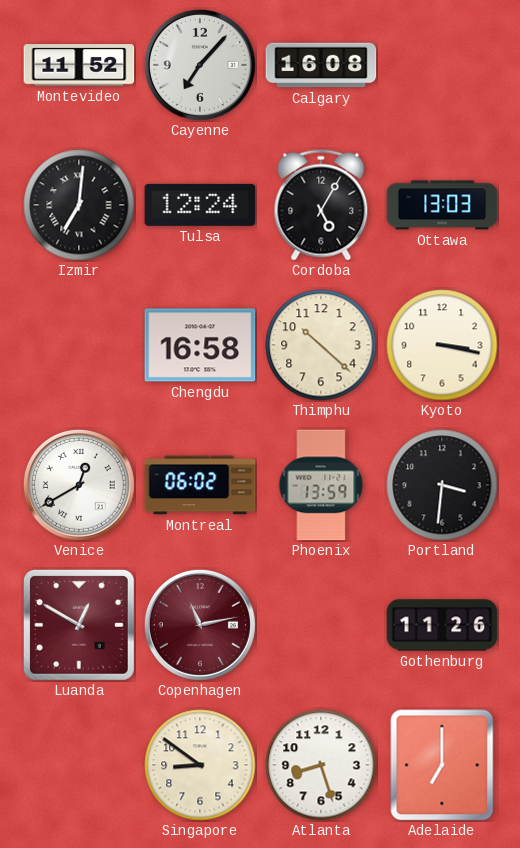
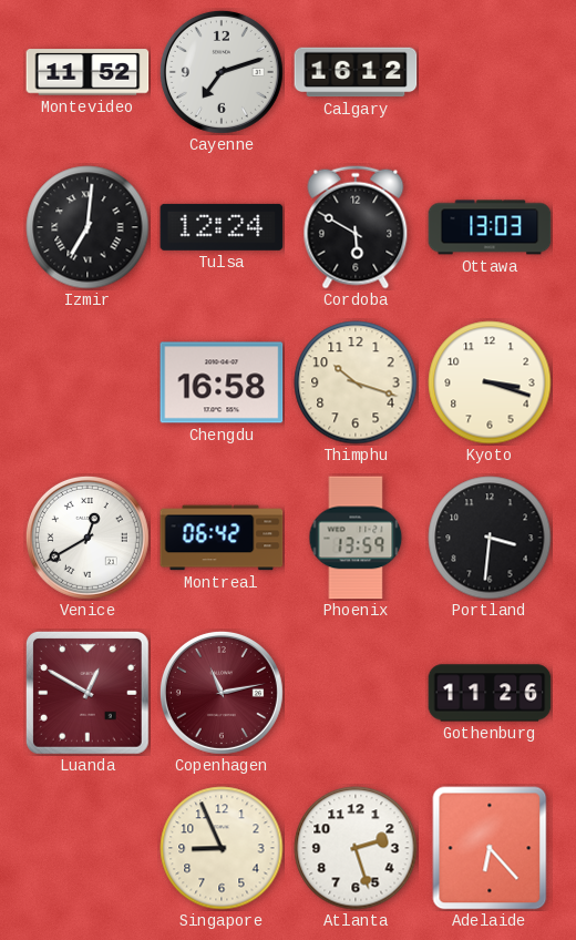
Cayenne: 7:07 -> 7:12
Calgary: 16:08 -> 16:12
Cordoba: 5:05 -> 5:50
Thimphu: 10:22 -> 10:18
Kyoto: 3:17 -> 3:18
Montreal: 06:02 -> 06:42
Singapore: 8:51 -> 8:56
Atlanta: 8:27 -> 2:27
Adelaide: 7:00 -> 6:23
